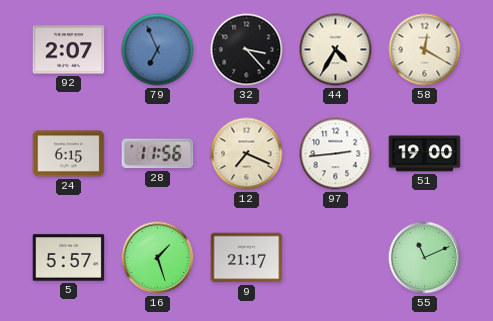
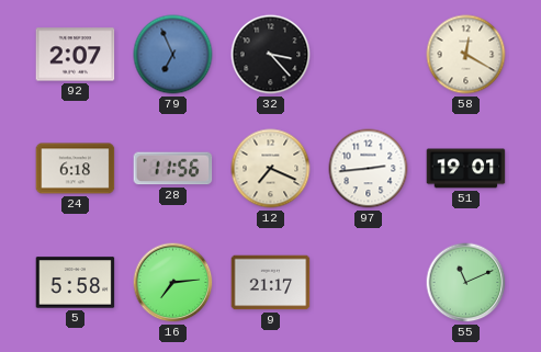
44: 4:35 -> none
24: 6:15 -> 6:18
51: 19:00 -> 19:01
5: 5:57 -> 5:58
16: 1:27 -> 7:14
